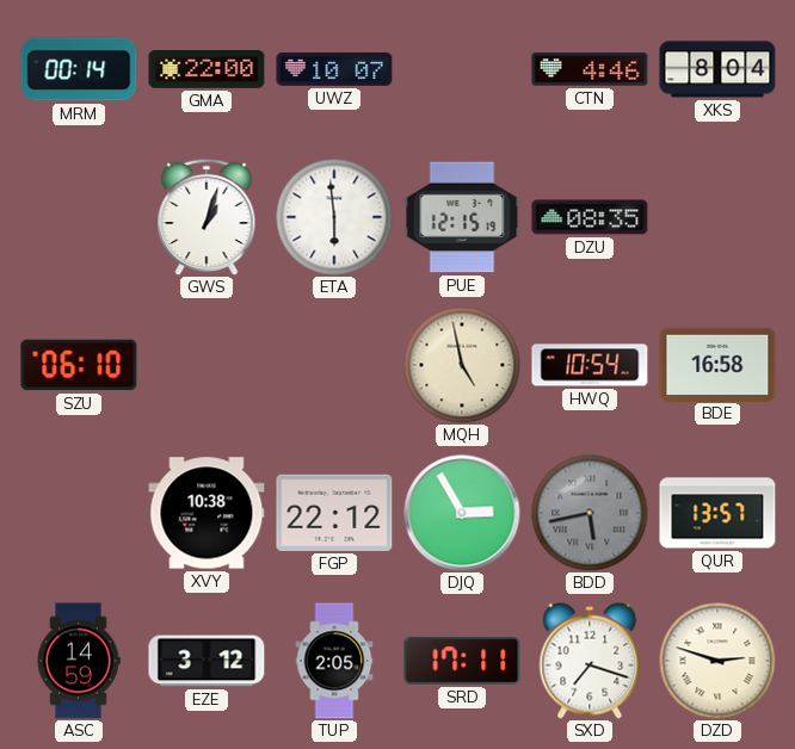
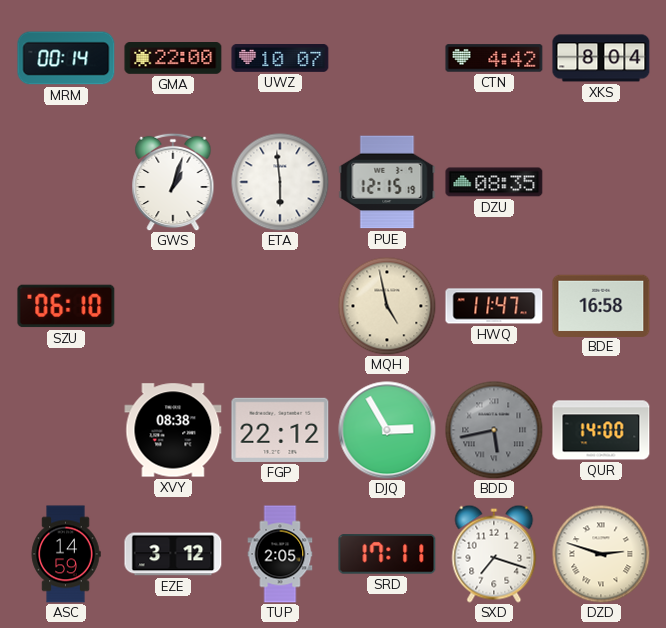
CTN: 4:46 -> 4:42
HWQ: 10:54 -> 11:47
XVY: 10:38 -> 08:38
QUR: 13:57 -> 14:00
